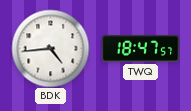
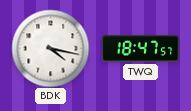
BDK: 4:44 -> 4:17
